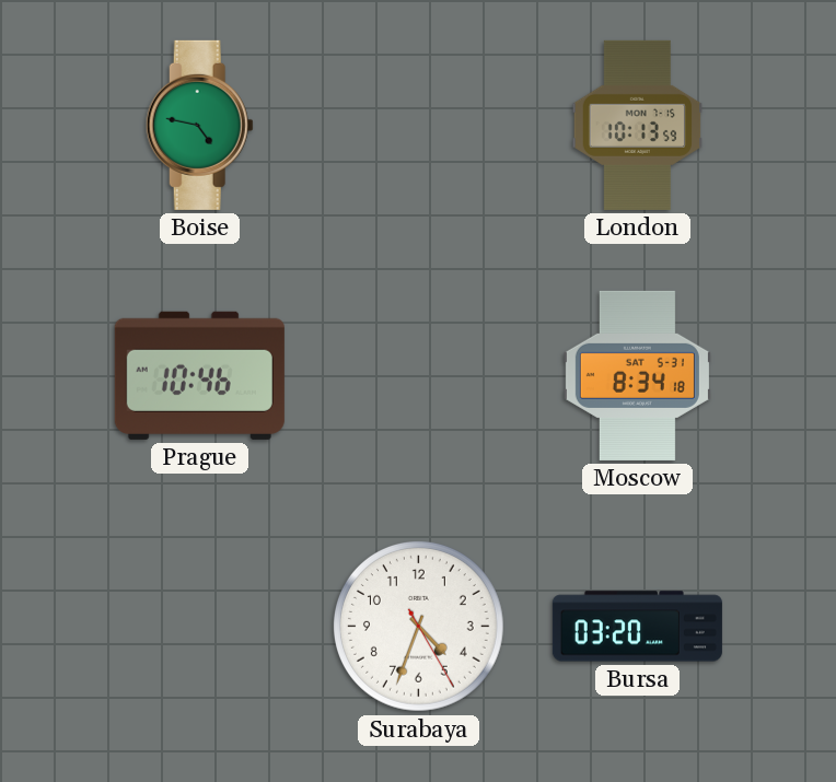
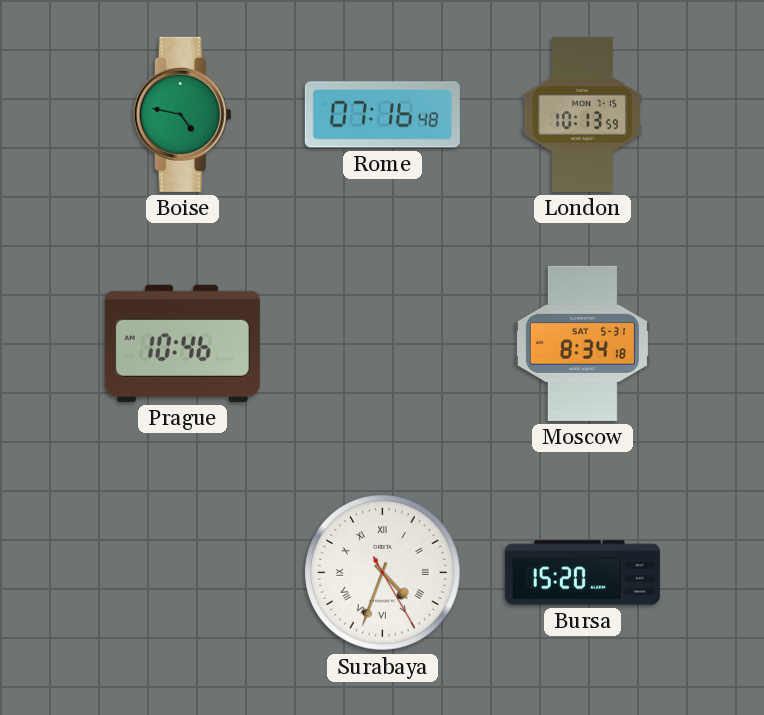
Rome: none -> 07:16
Surabaya numerals: Arabic -> Roman
Bursa: 03:20 -> 15:20
